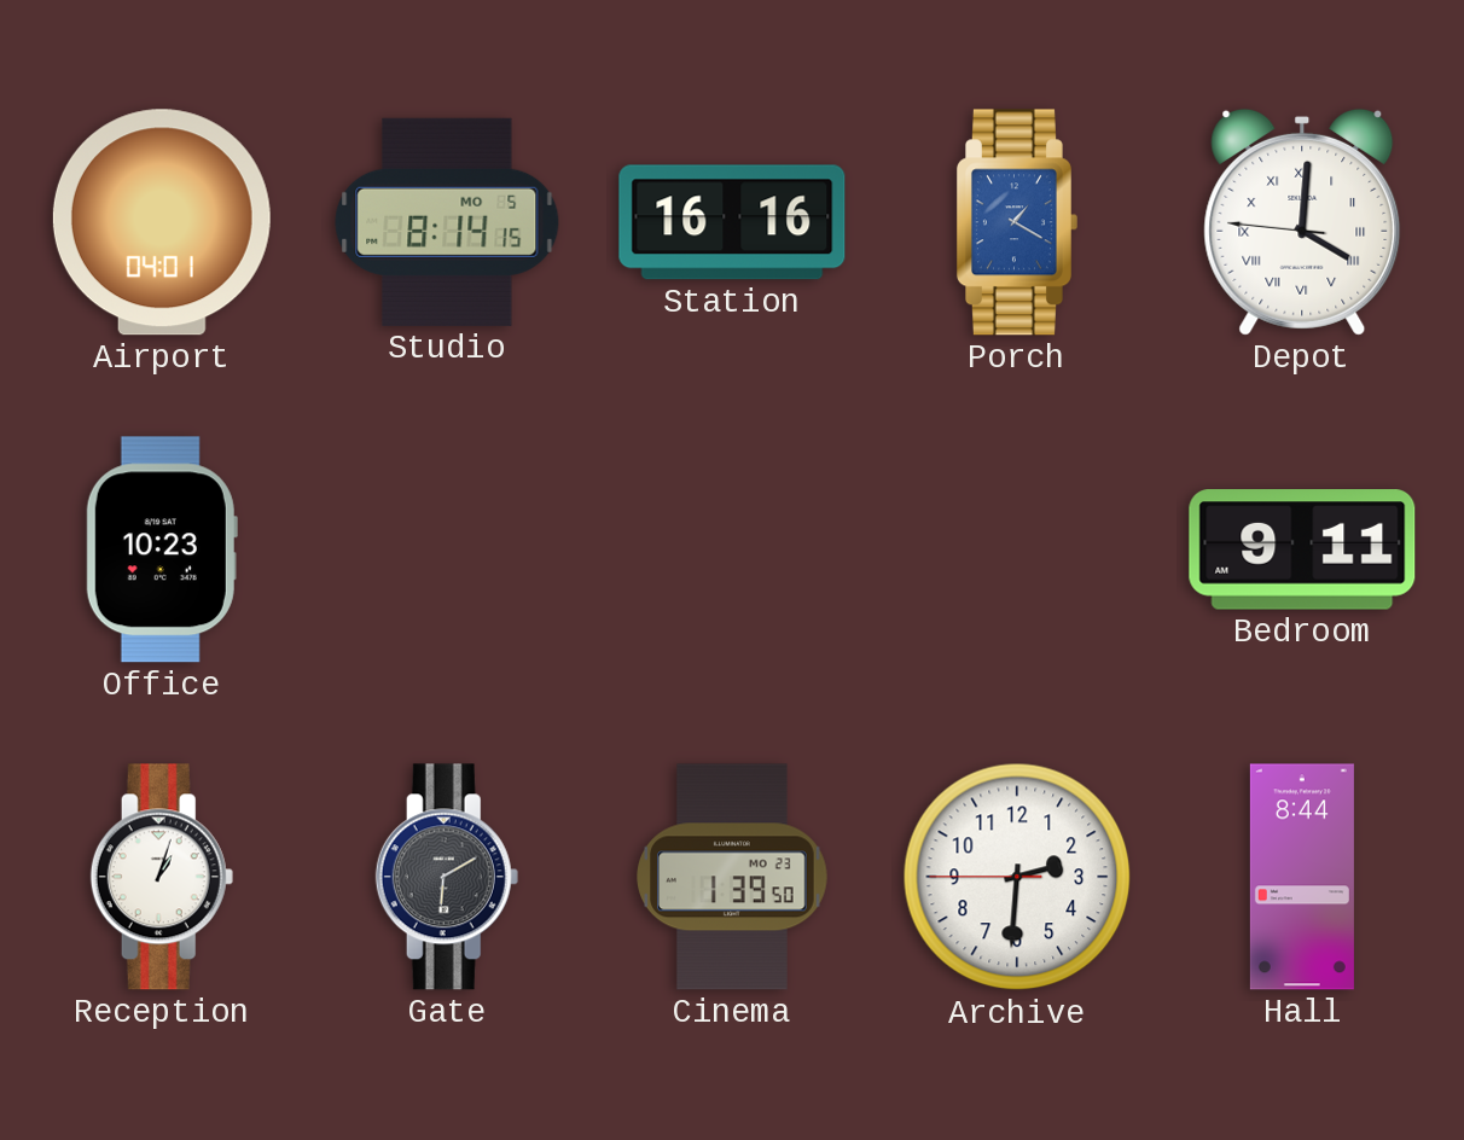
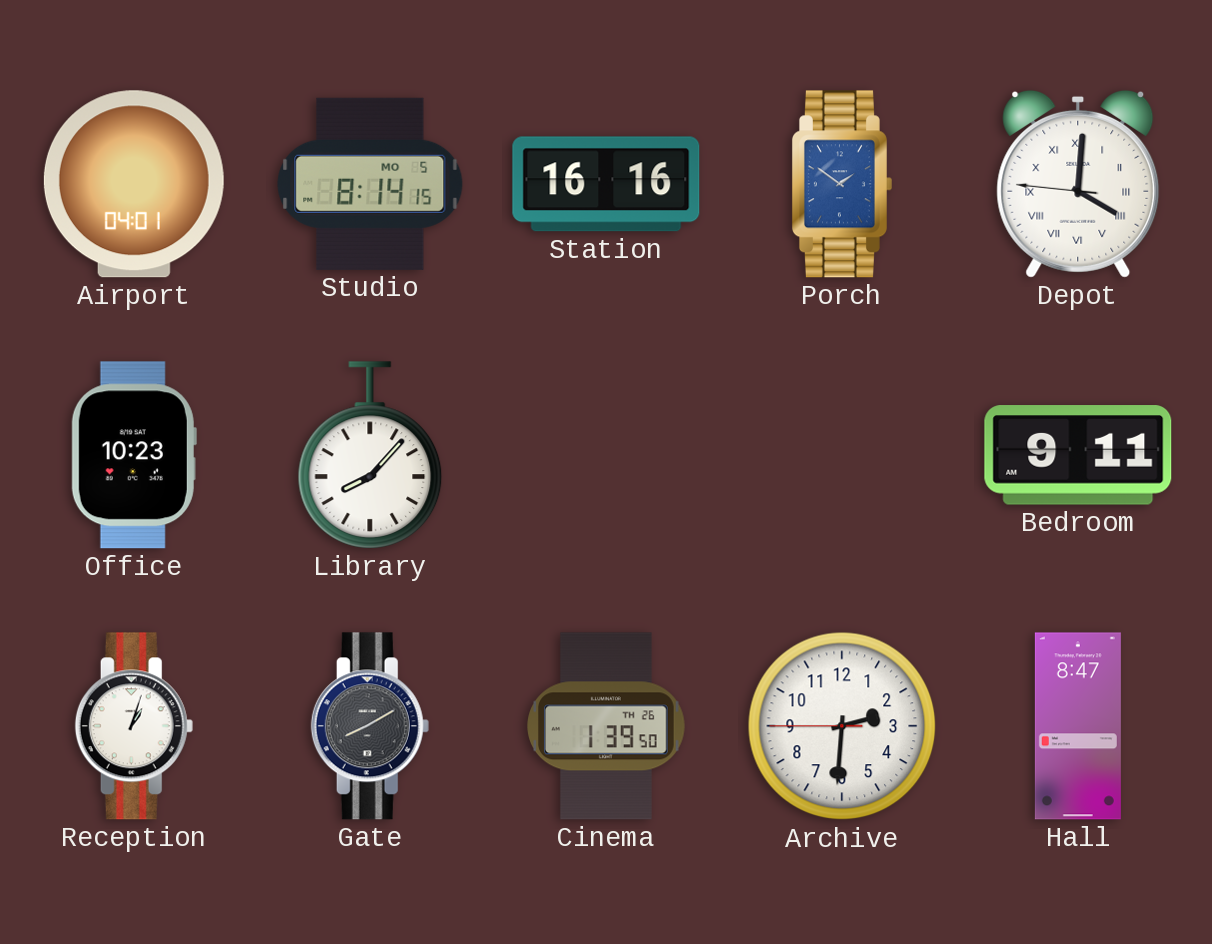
Porch: 1:20 -> 1:51
Library: none -> 8:07
Gate: 6:10 -> 8:10
Cinema date: MO 23 -> TH 26
Hall: 8:44 -> 8:47
